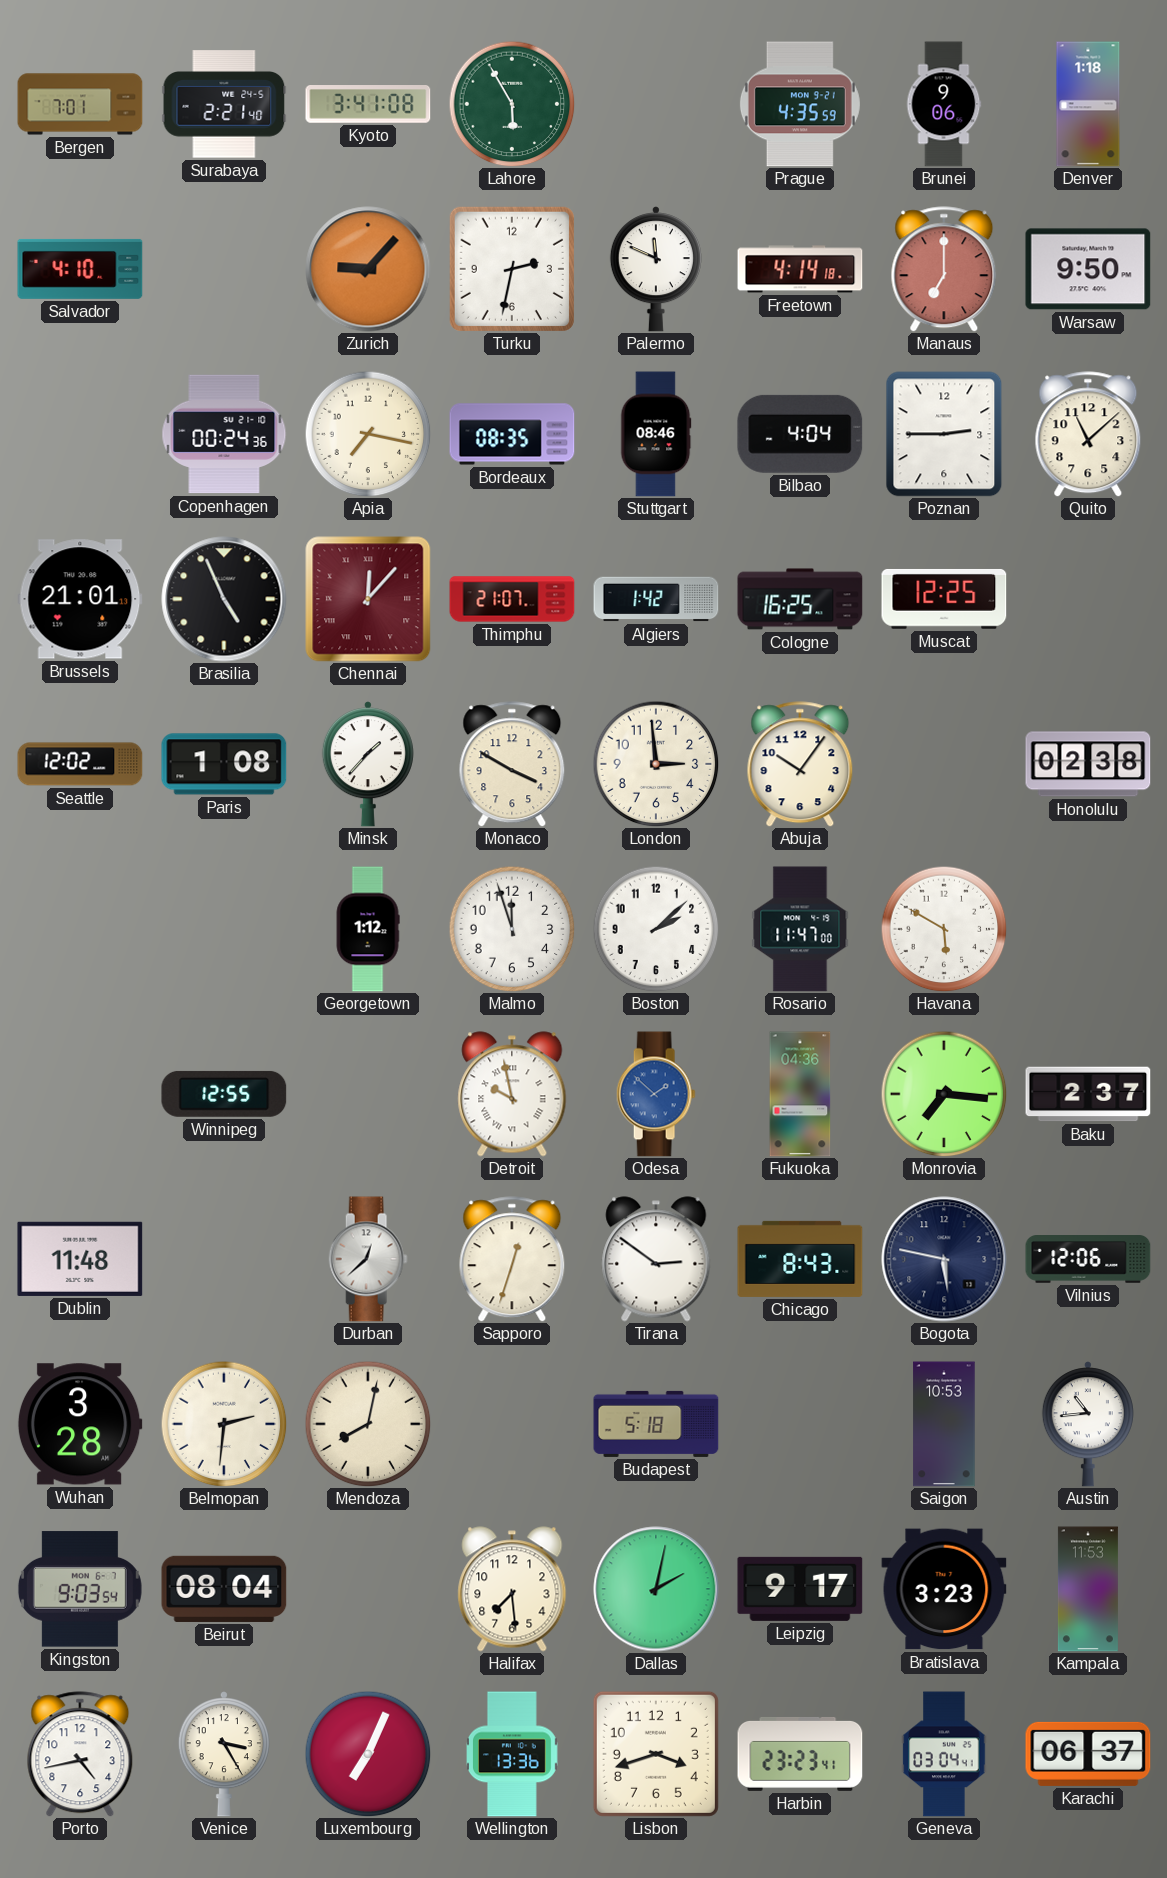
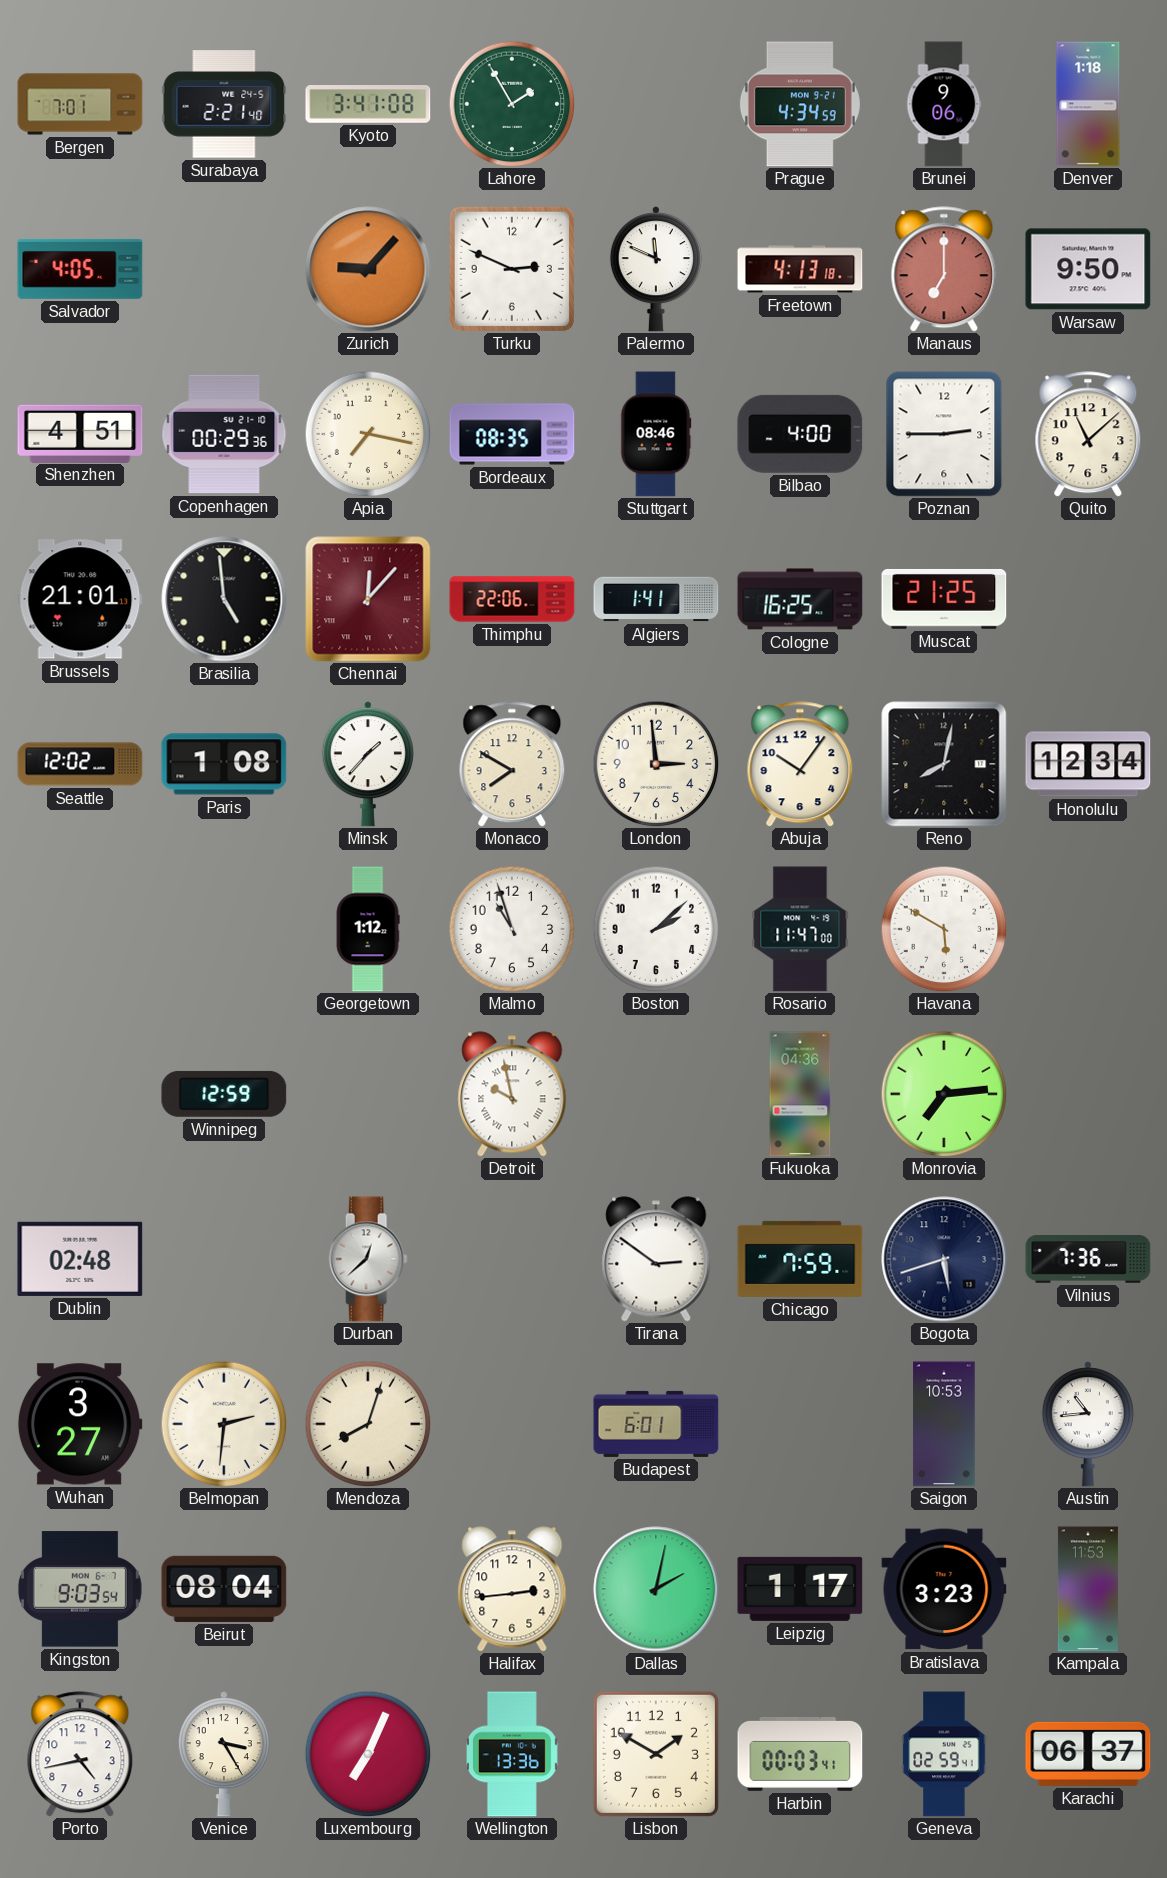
Lahore: 5:55 -> 1:55
Prague: 4:35 -> 4:34
Salvador: 4:10 -> 4:05
Turku: 2:32 -> 2:49
Freetown: 4:14 -> 4:13
Shenzhen: none -> 4:51
Copenhagen: 00:24 -> 00:29
Bilbao: 4:04 -> 4:00
Brasilia: 4:56 -> 4:59
Thimphu: 21:07 -> 22:06
Algiers: 1:42 -> 1:41
Muscat: 12:25 -> 21:25
Monaco: 3:50 -> 7:50
Reno: none -> 8:02
Honolulu: 02:38 -> 12:34
Malmo: 11:57 -> 10:57
Winnipeg: 12:55 -> 12:59
Odesa: 1:52 -> none
Monrovia: 7:16 -> 7:14
Baku: 2:37 -> none
Dublin: 11:48 -> 02:48
Sapporo: 12:33 -> none
Chicago: 8:43 -> 7:59
Bogota: 5:47 -> 5:42
Vilnius: 12:06 -> 7:36
Wuhan: 3:28 -> 3:27
Mendoza: 8:02 -> 8:03
Budapest: 5:18 -> 6:01
Halifax: 7:29 -> 2:44
Leipzig: 9:17 -> 1:17
Lisbon: 3:42 -> 1:50
Harbin: 23:23 -> 00:03
Geneva: 03:04 -> 02:59
